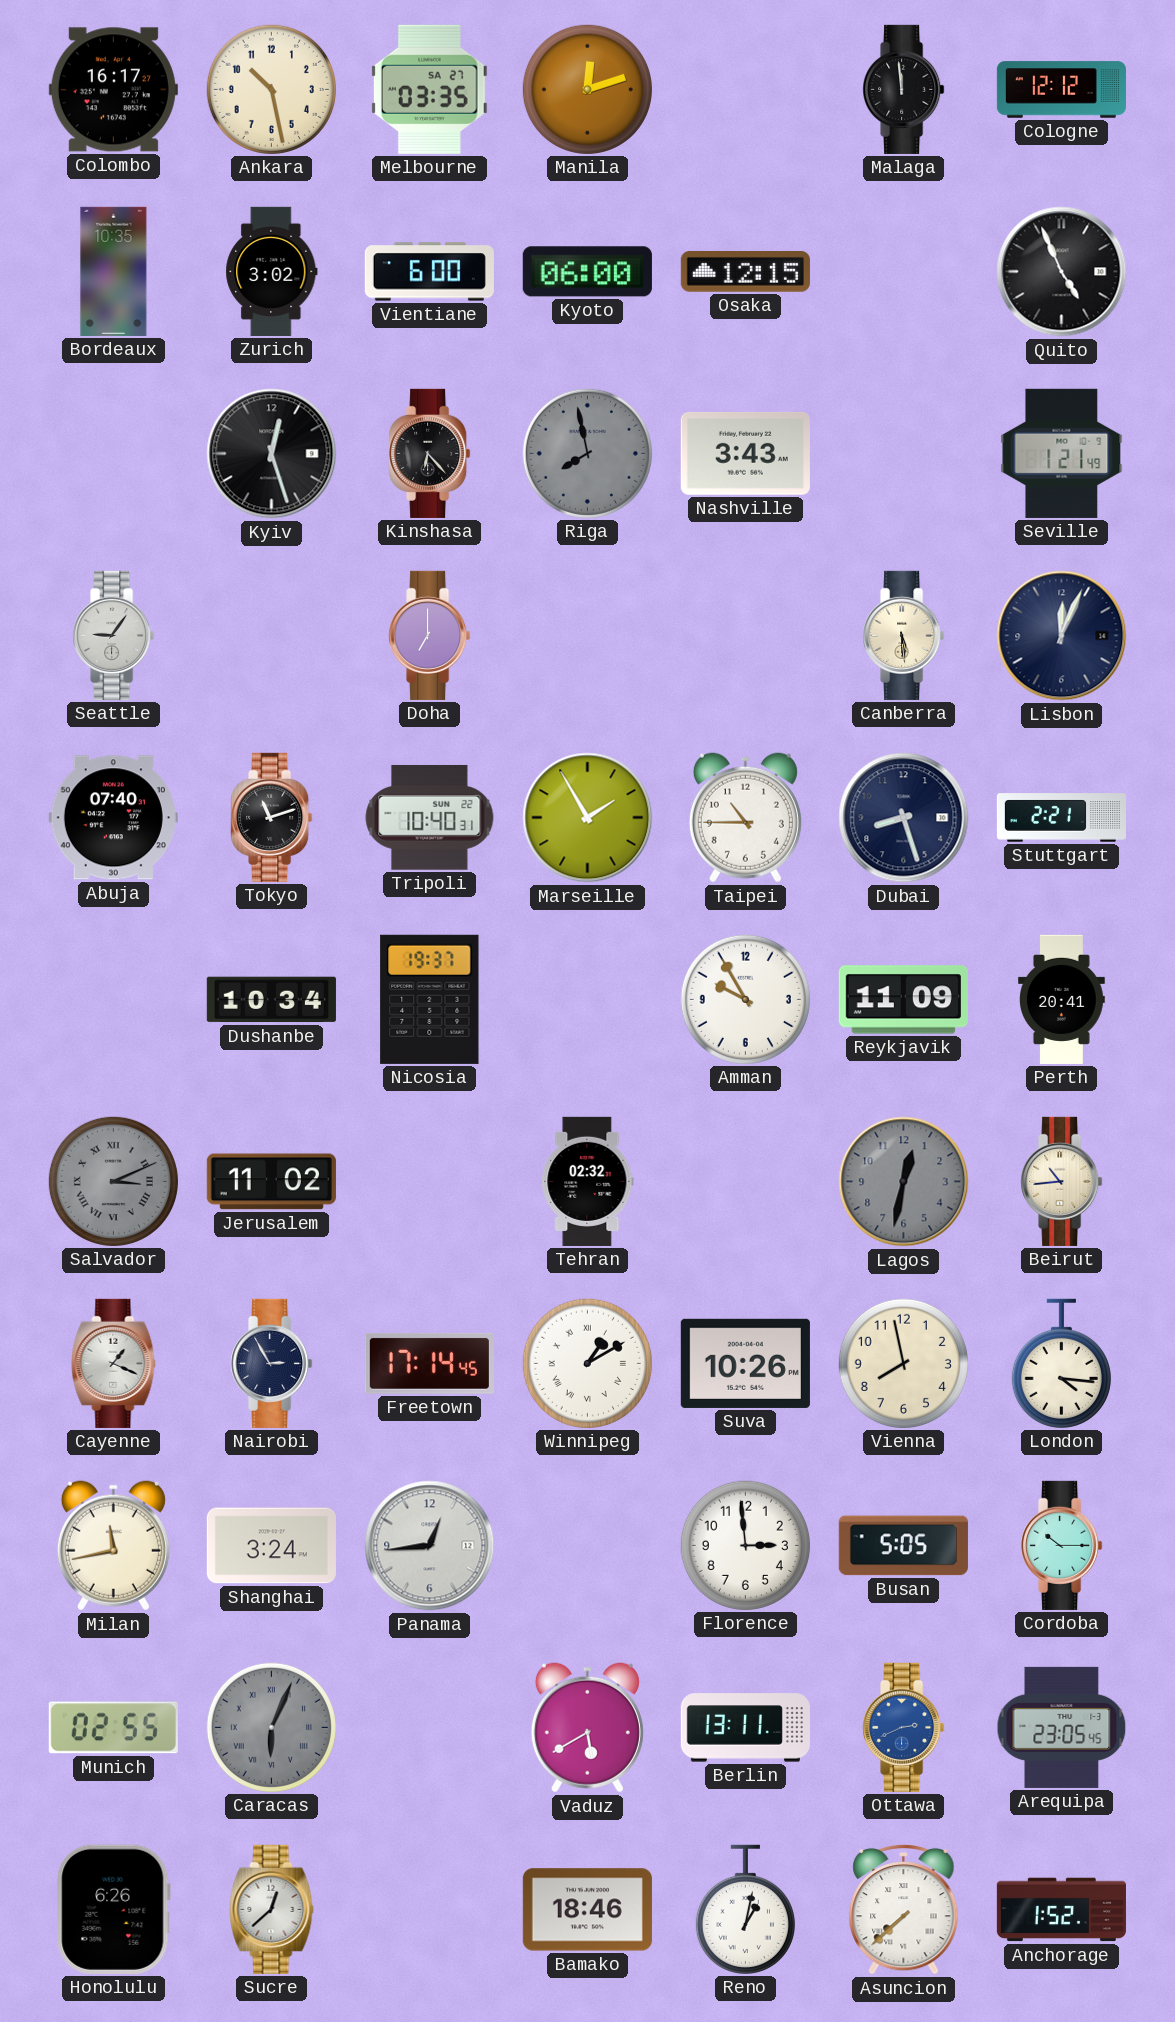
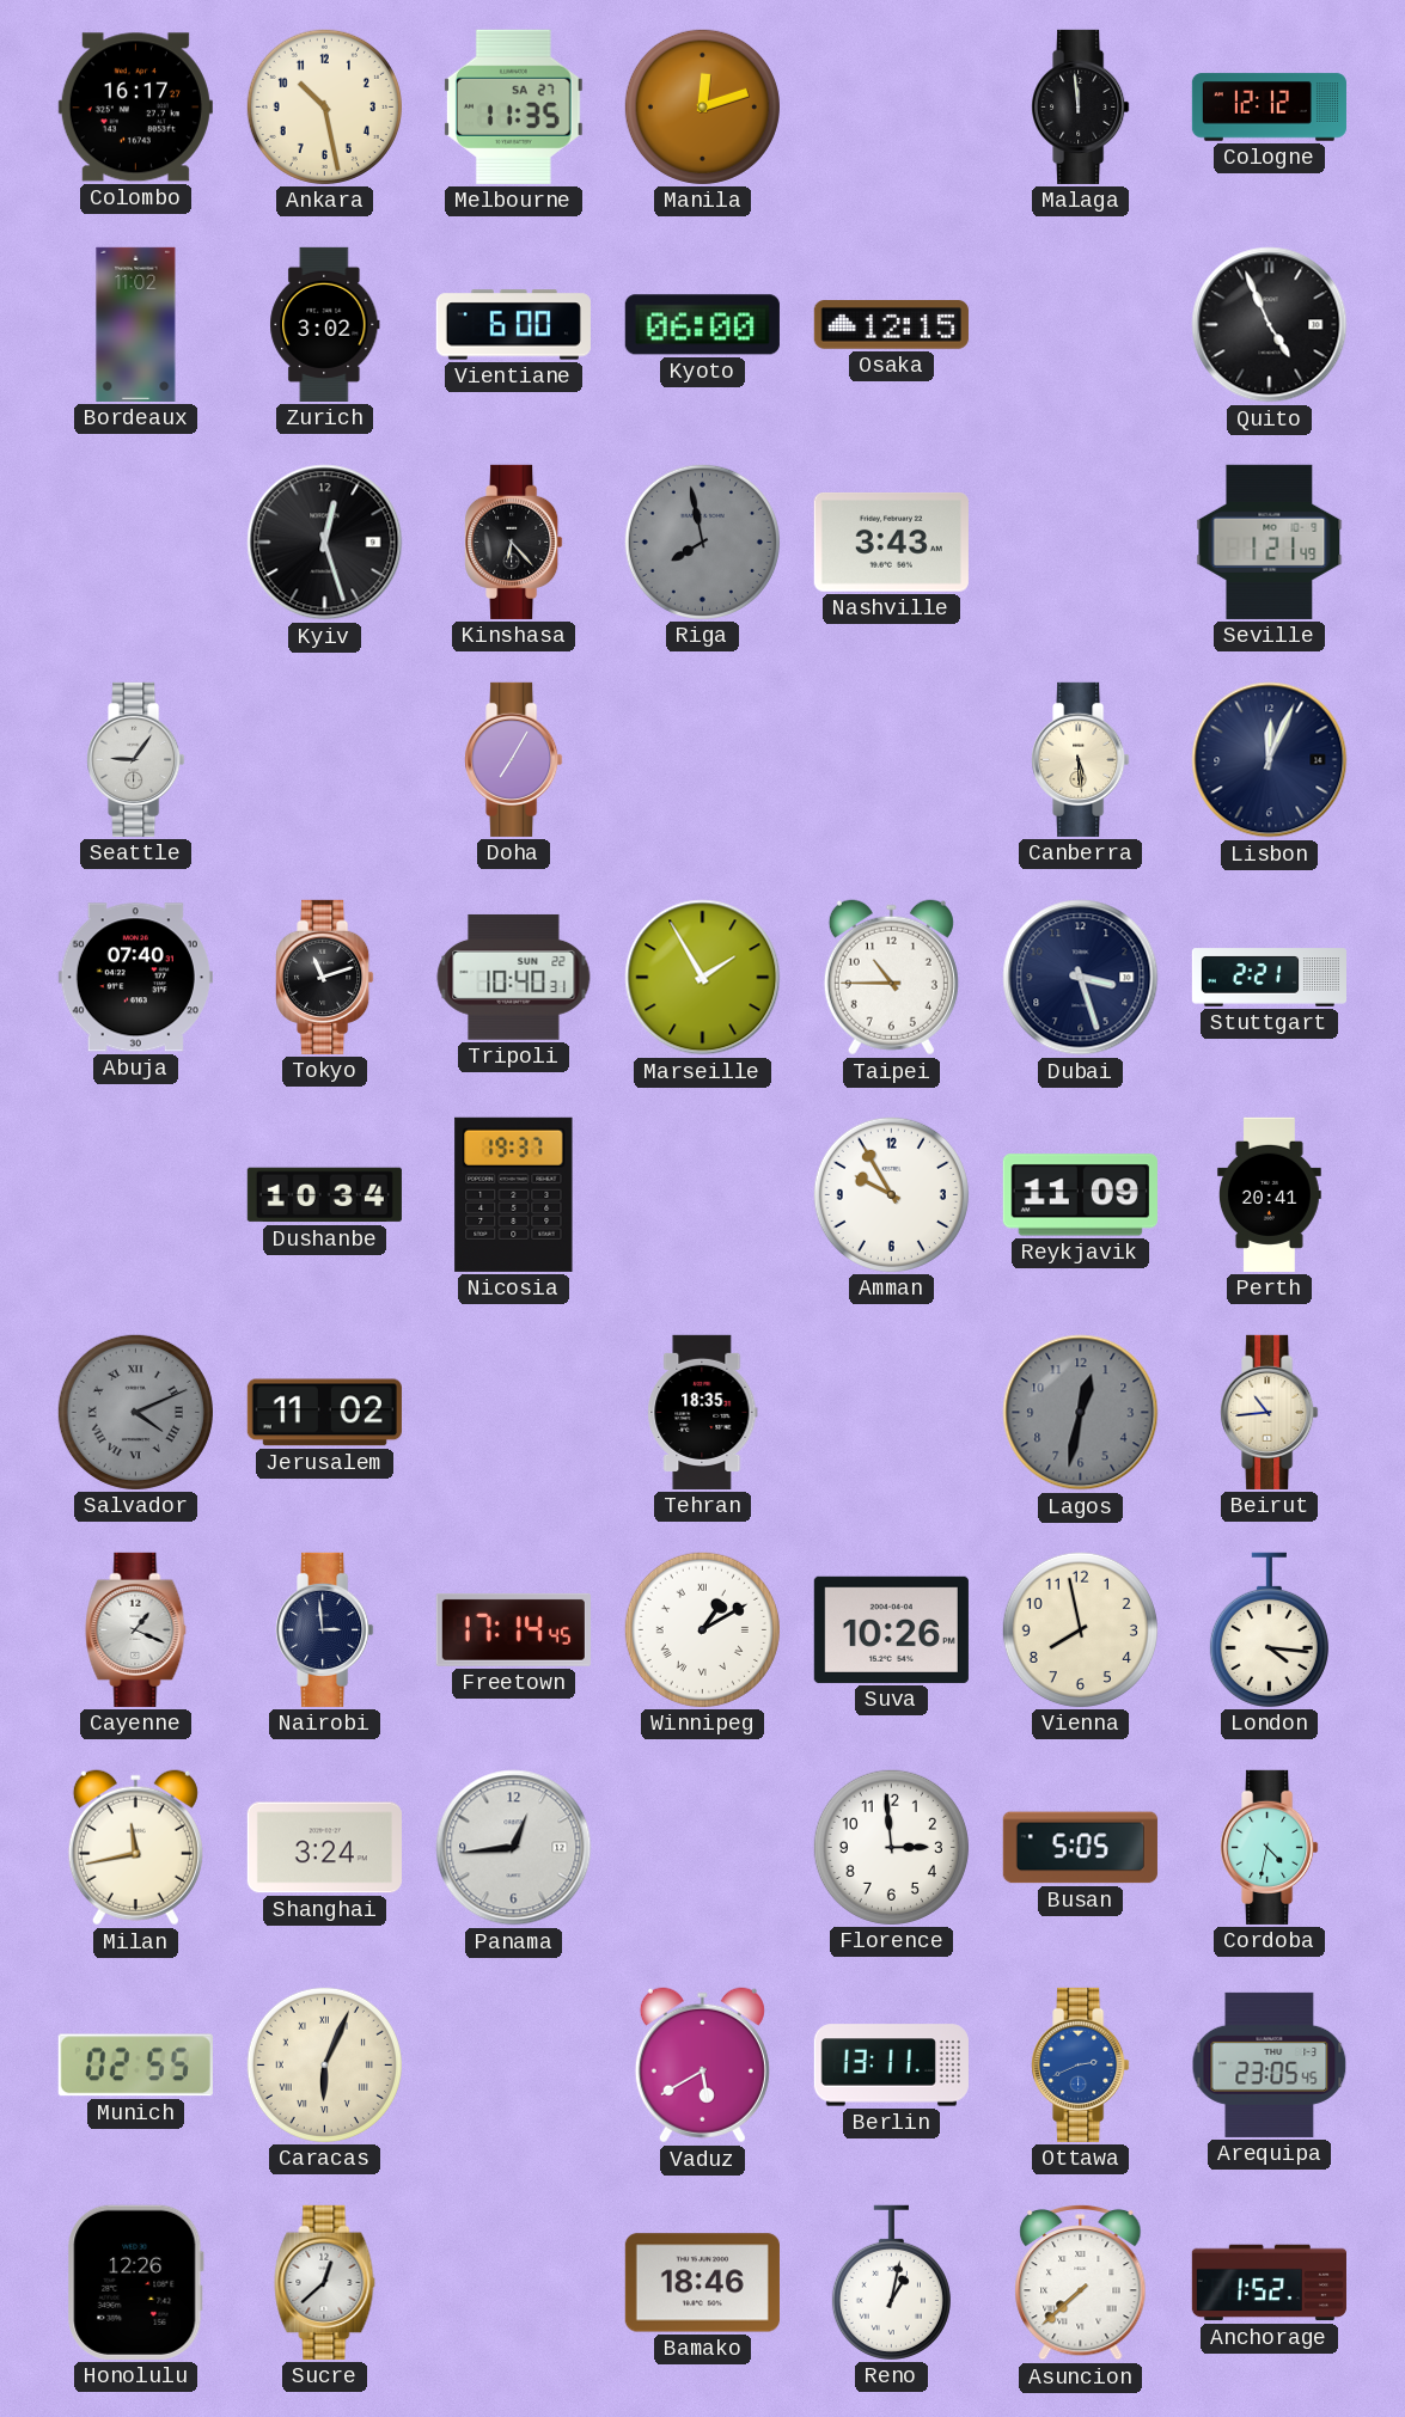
Melbourne: 03:35 -> 11:35
Bordeaux: 10:35 -> 11:02
Doha: 7:00 -> 7:05
Dubai: 8:27 -> 3:27
Salvador: 3:11 -> 4:11
Tehran: 02:32 -> 18:35
Nairobi: 2:55 -> 2:59
Cordoba: 10:15 -> 4:32
Caracas dial: grey -> cream
Honolulu: 6:26 -> 12:26
